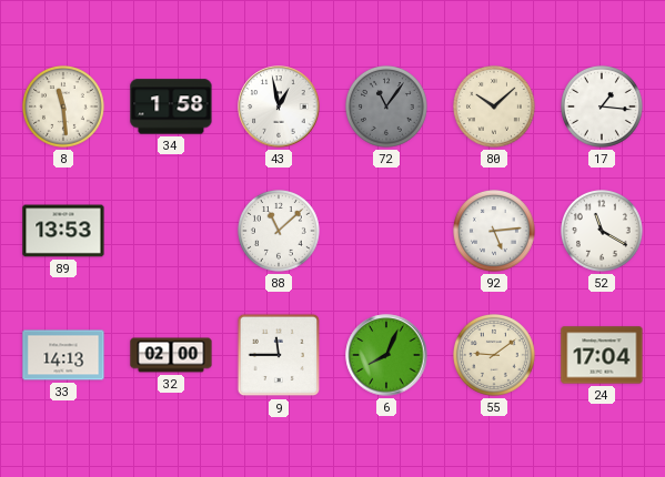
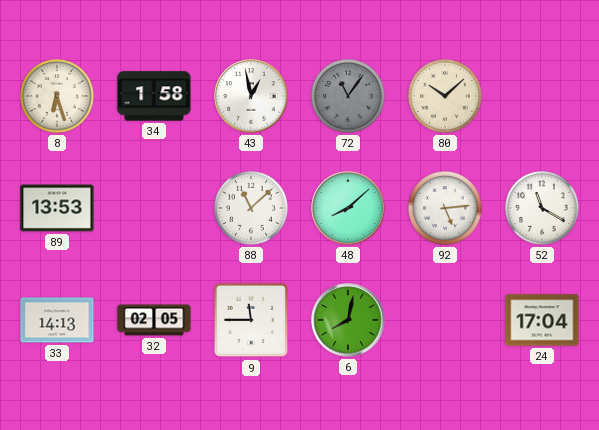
8: 11:29 -> 6:27
17: 1:16 -> none
48: none -> 8:08
32: 02:00 -> 02:05
6: 8:04 -> 8:02
55: 9:09 -> none
